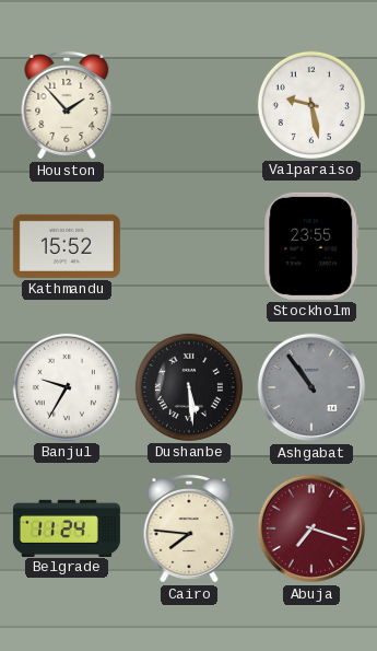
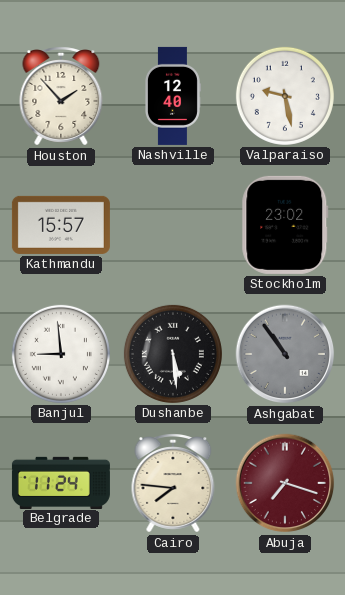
Nashville: none -> 12:40
Kathmandu: 15:52 -> 15:57
Stockholm: 23:55 -> 23:02
Banjul: 9:35 -> 8:59
